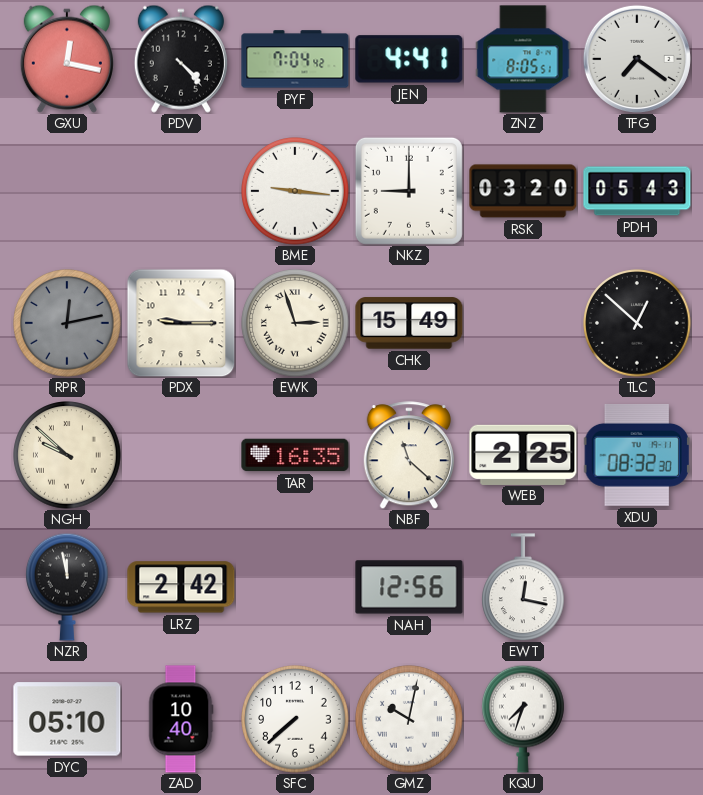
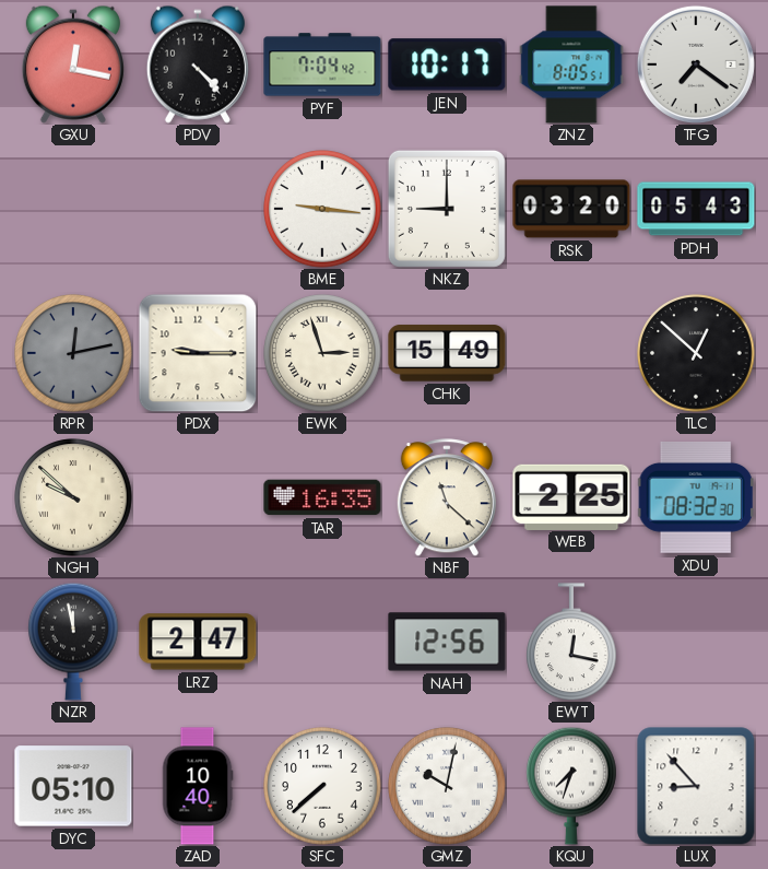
JEN: 4:41 -> 10:17
LRZ: 2:42 -> 2:47
LUX: none -> 8:53
